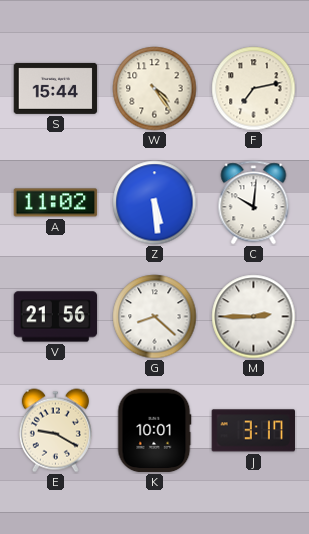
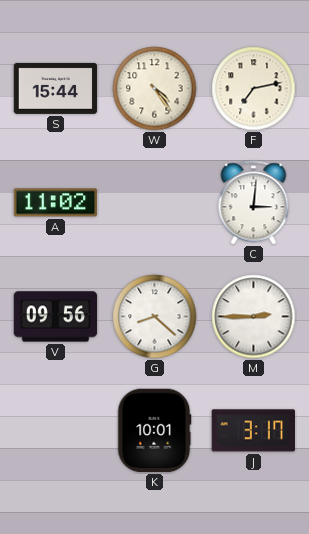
Z: 5:29 -> none
C: 10:01 -> 3:01
V: 21:56 -> 09:56
E: 9:20 -> none
